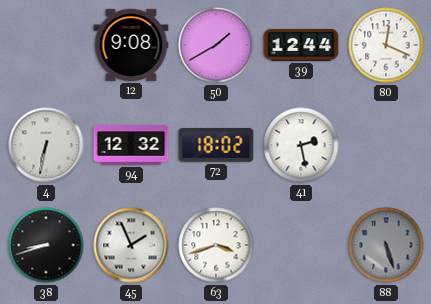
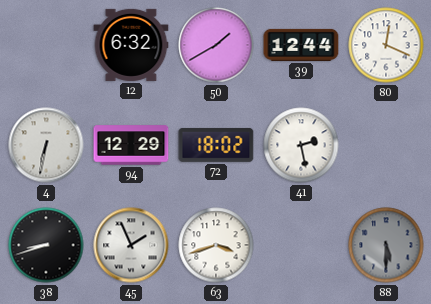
12: 9:08 -> 6:32
94: 12:32 -> 12:29
88: 5:27 -> 5:30
